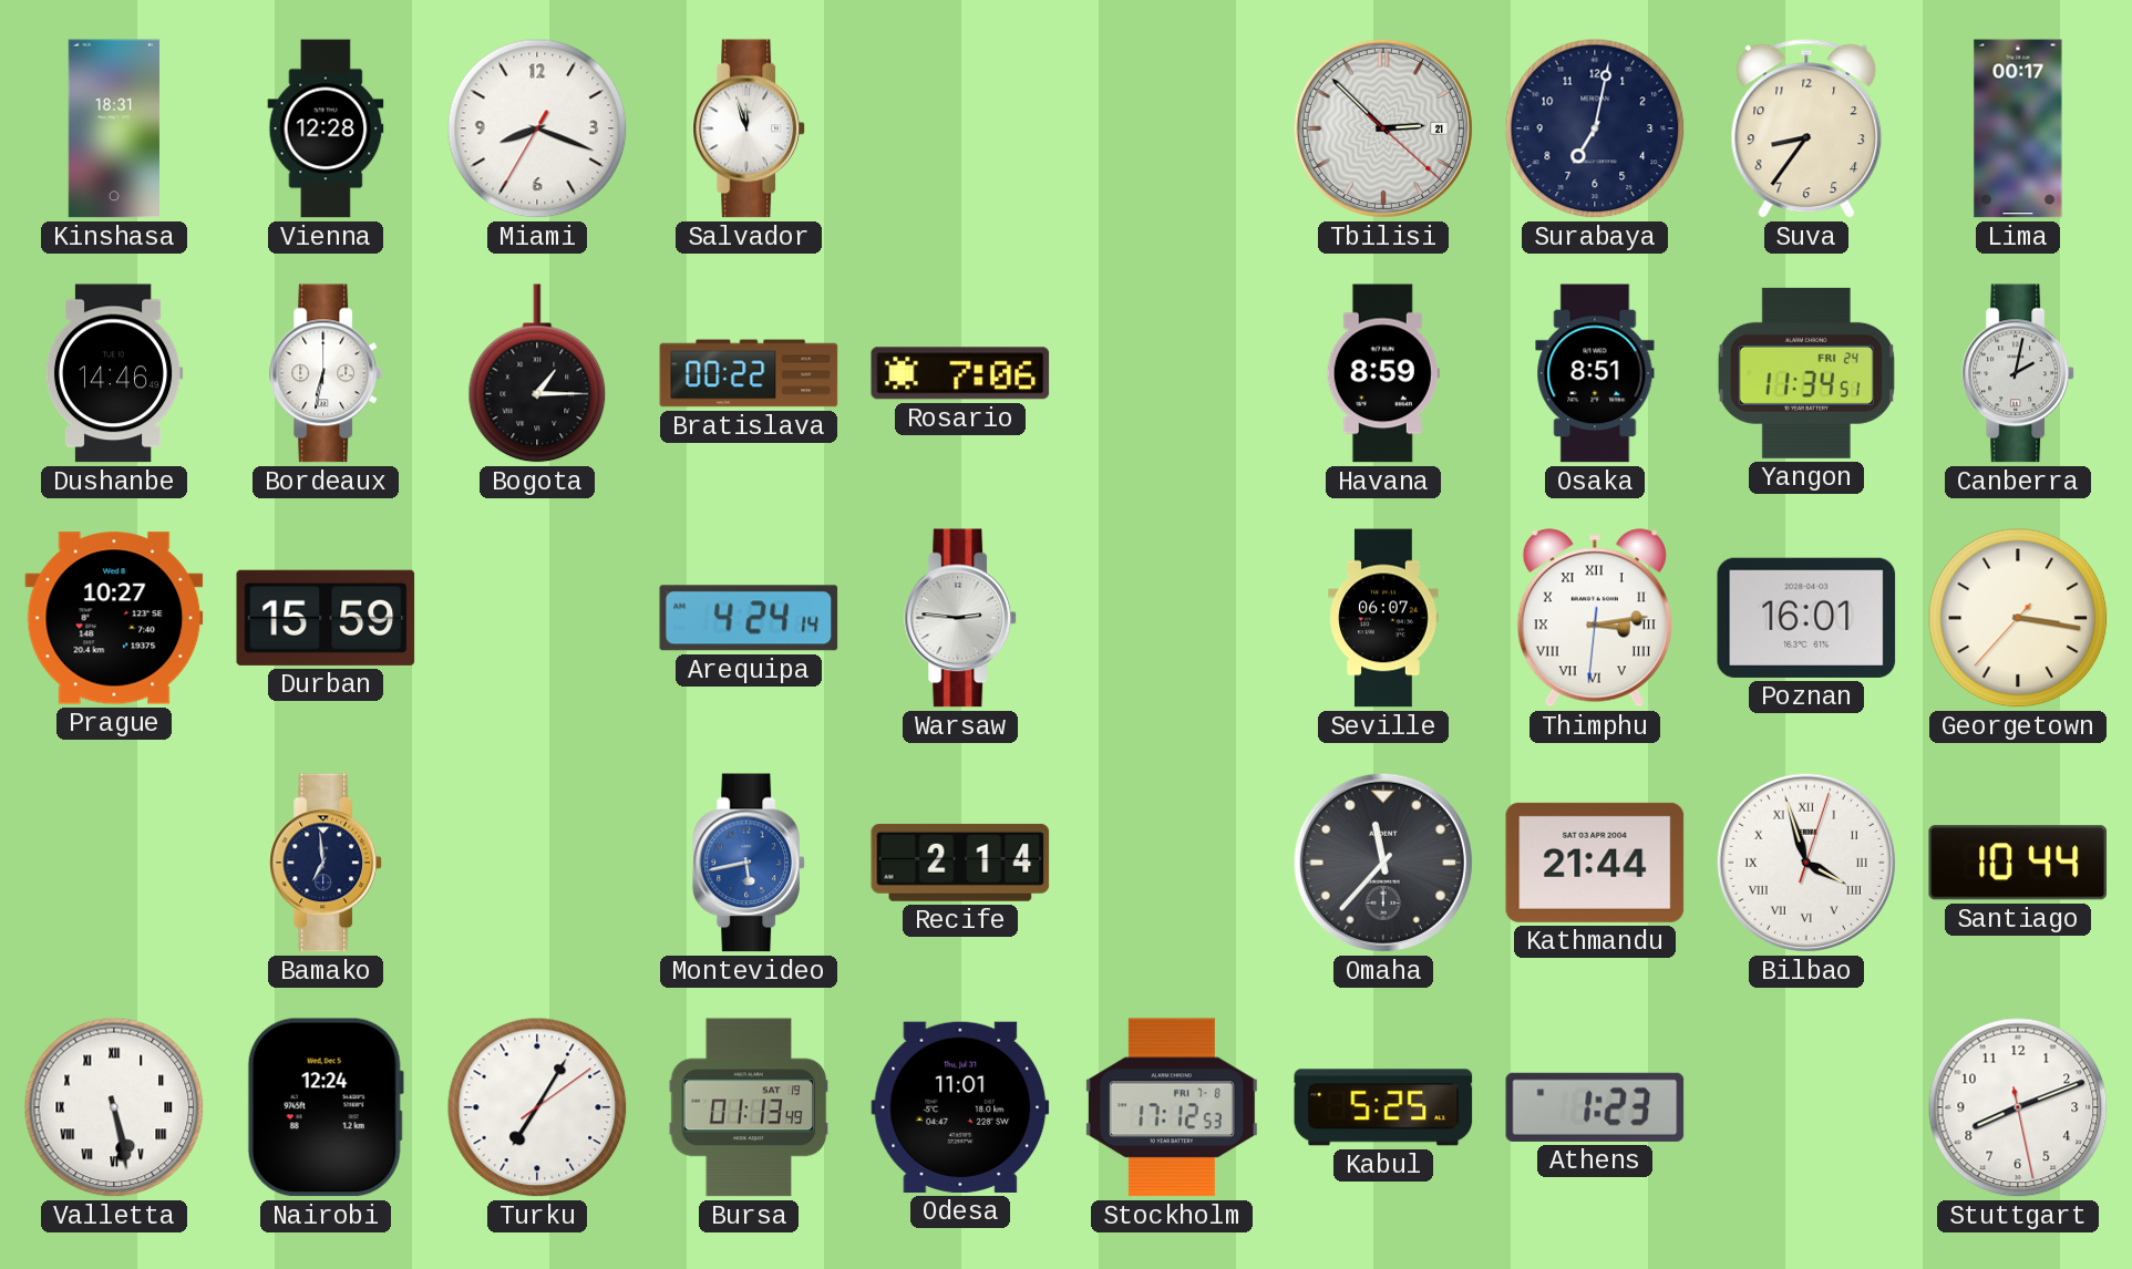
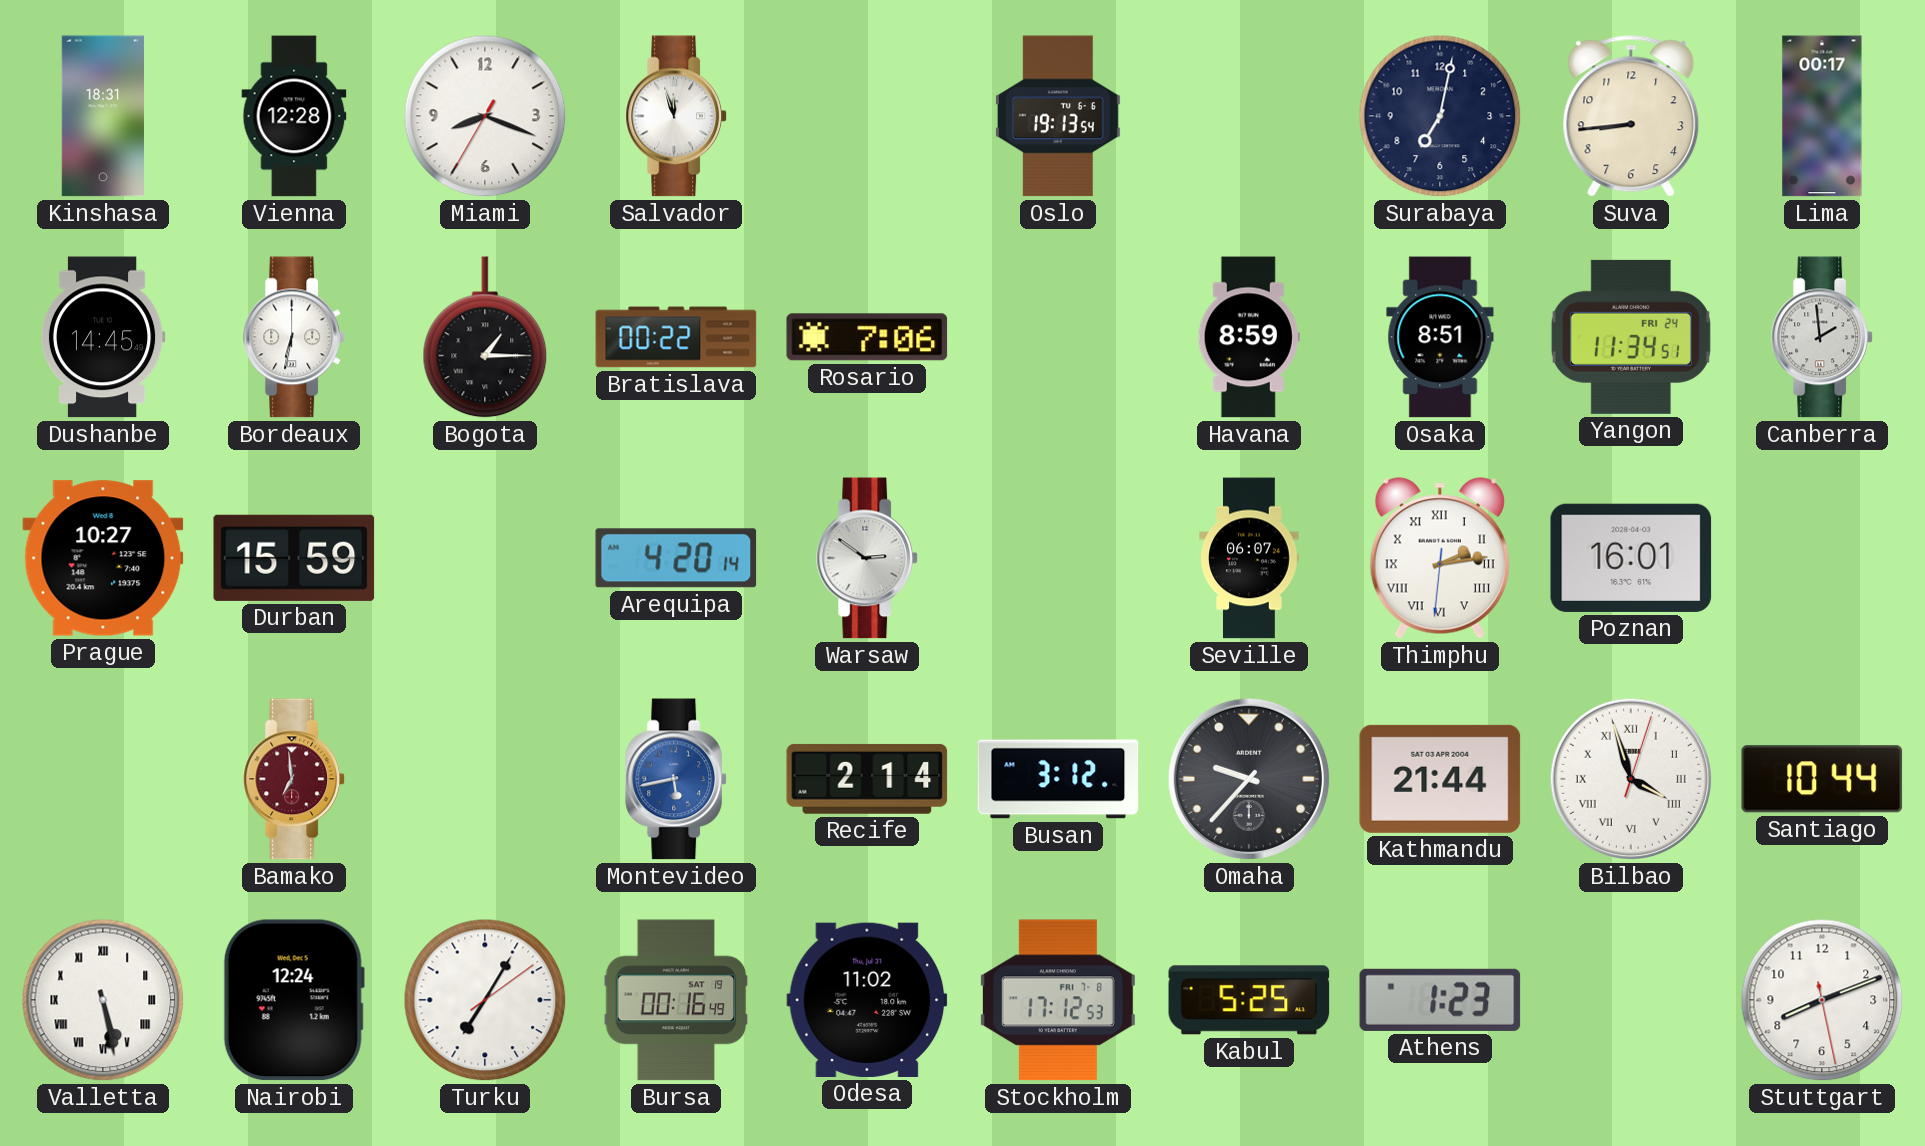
Oslo: none -> 19:13
Tbilisi: 2:52 -> none
Suva: 8:36 -> 8:44
Dushanbe: 14:46 -> 14:45
Canberra: 2:02 -> 1:59
Arequipa: 4:24 -> 4:20
Warsaw: 2:46 -> 2:51
Thimphu: 3:13 -> 2:13
Georgetown: 3:16 -> none
Bamako dial: navy -> burgundy
Busan: none -> 3:12
Omaha: 11:37 -> 9:37
Bursa: 01:13 -> 00:16
Odesa: 11:01 -> 11:02
